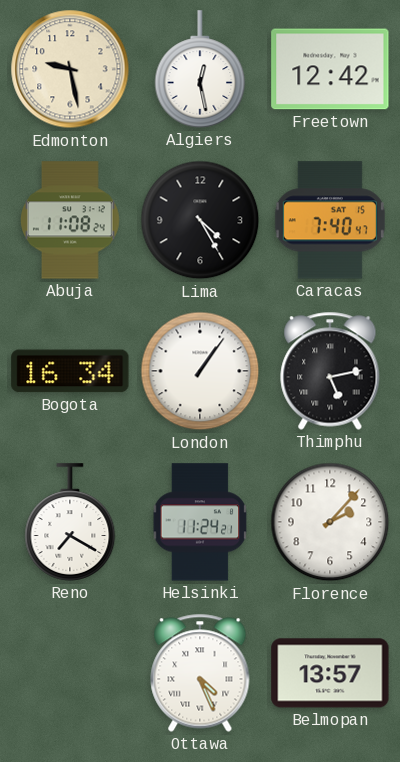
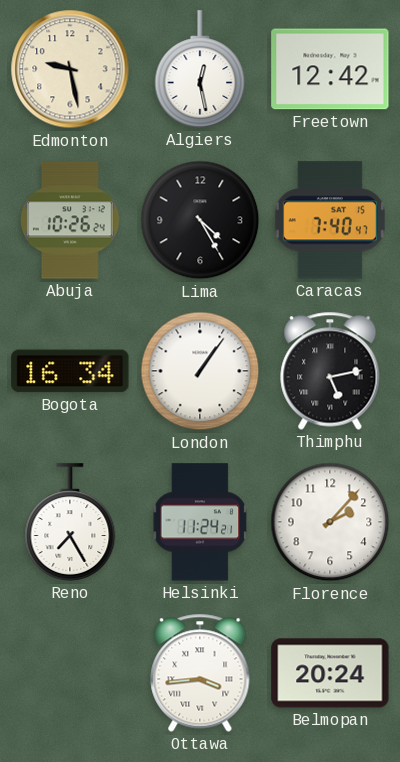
Abuja: 11:08 -> 10:26
Reno: 7:20 -> 7:25
Ottawa: 4:26 -> 3:44
Belmopan: 13:57 -> 20:24
